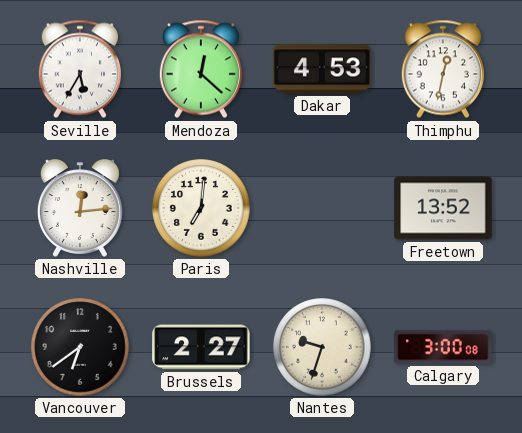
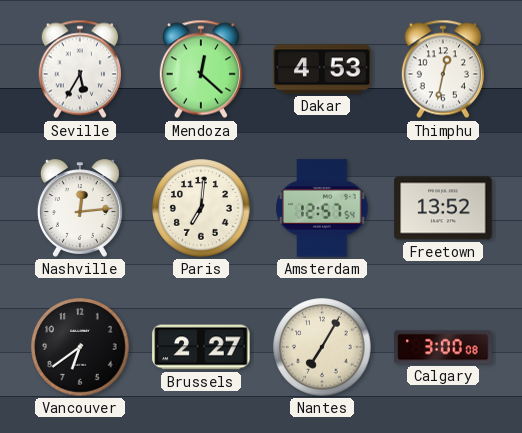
Amsterdam: none -> 12:57
Nantes: 9:33 -> 7:05
